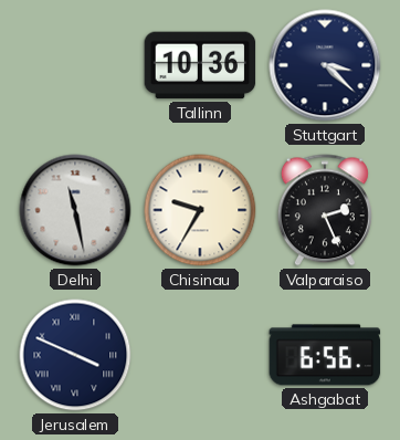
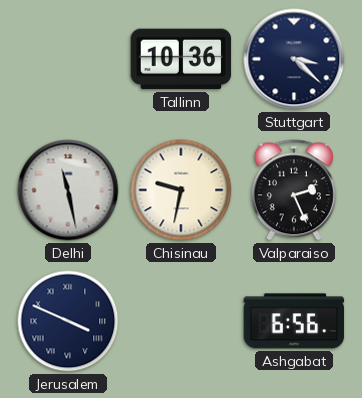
Chisinau: 9:35 -> 9:32
